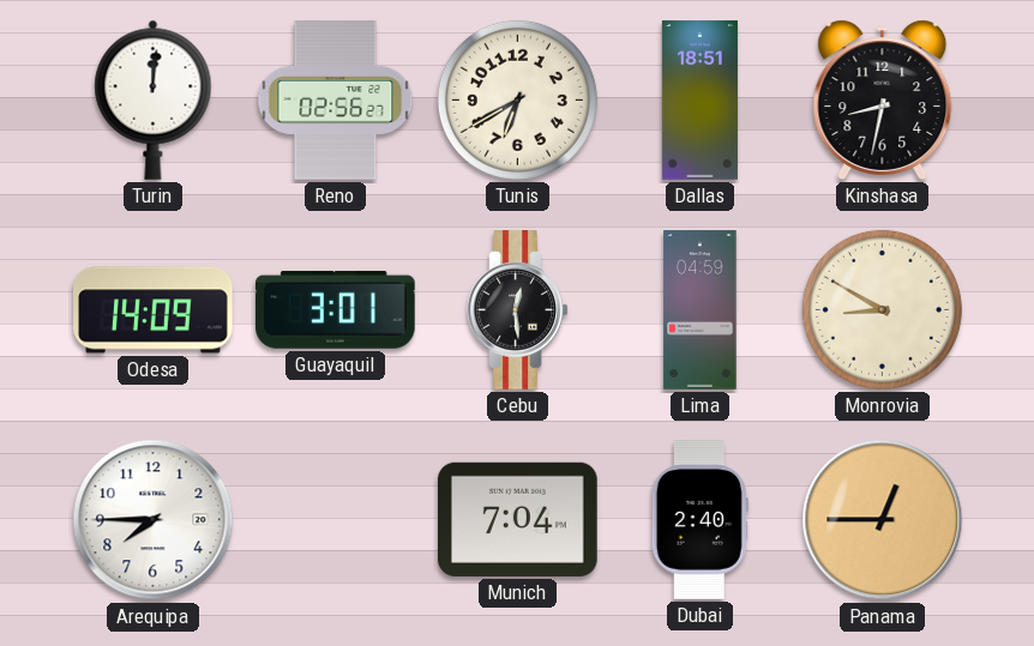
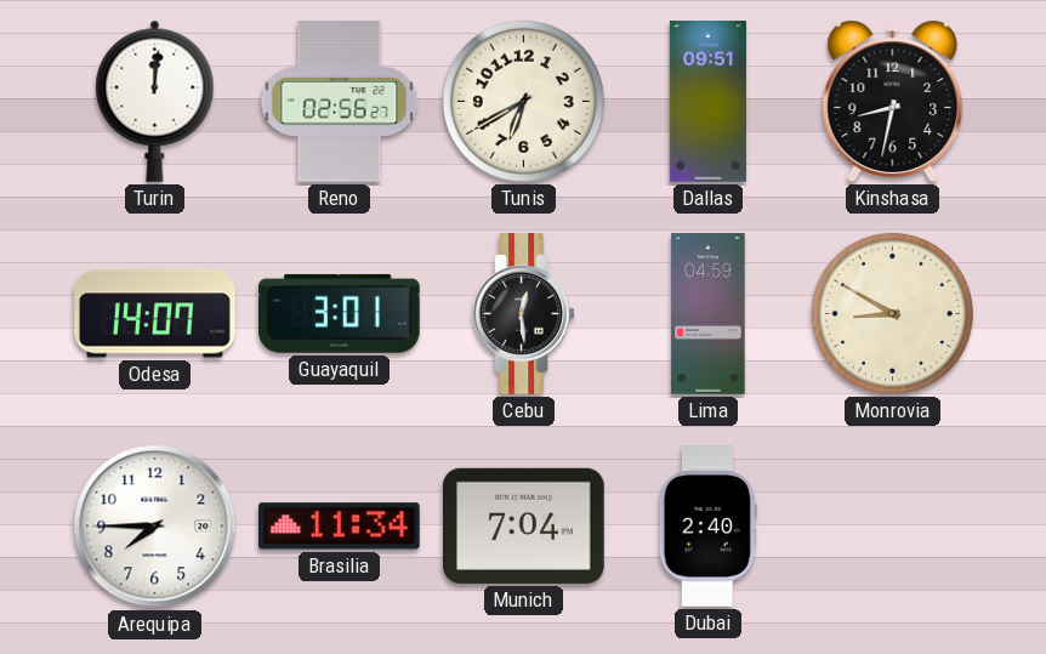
Dallas: 18:51 -> 09:51
Odesa: 14:09 -> 14:07
Brasilia: none -> 11:34
Panama: 12:45 -> none
